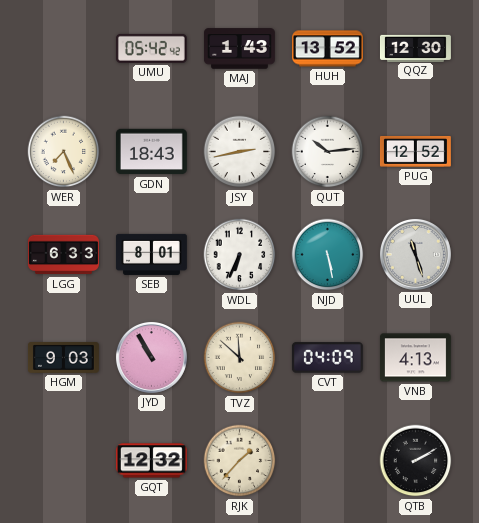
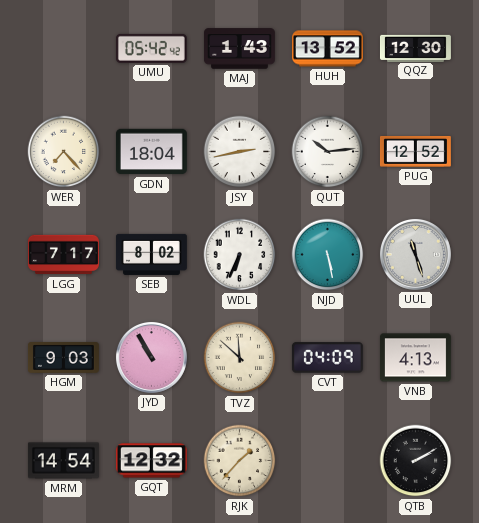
WER: 7:26 -> 7:23
GDN: 18:43 -> 18:04
LGG: 6:33 -> 7:17
SEB: 8:01 -> 8:02
MRM: none -> 14:54
